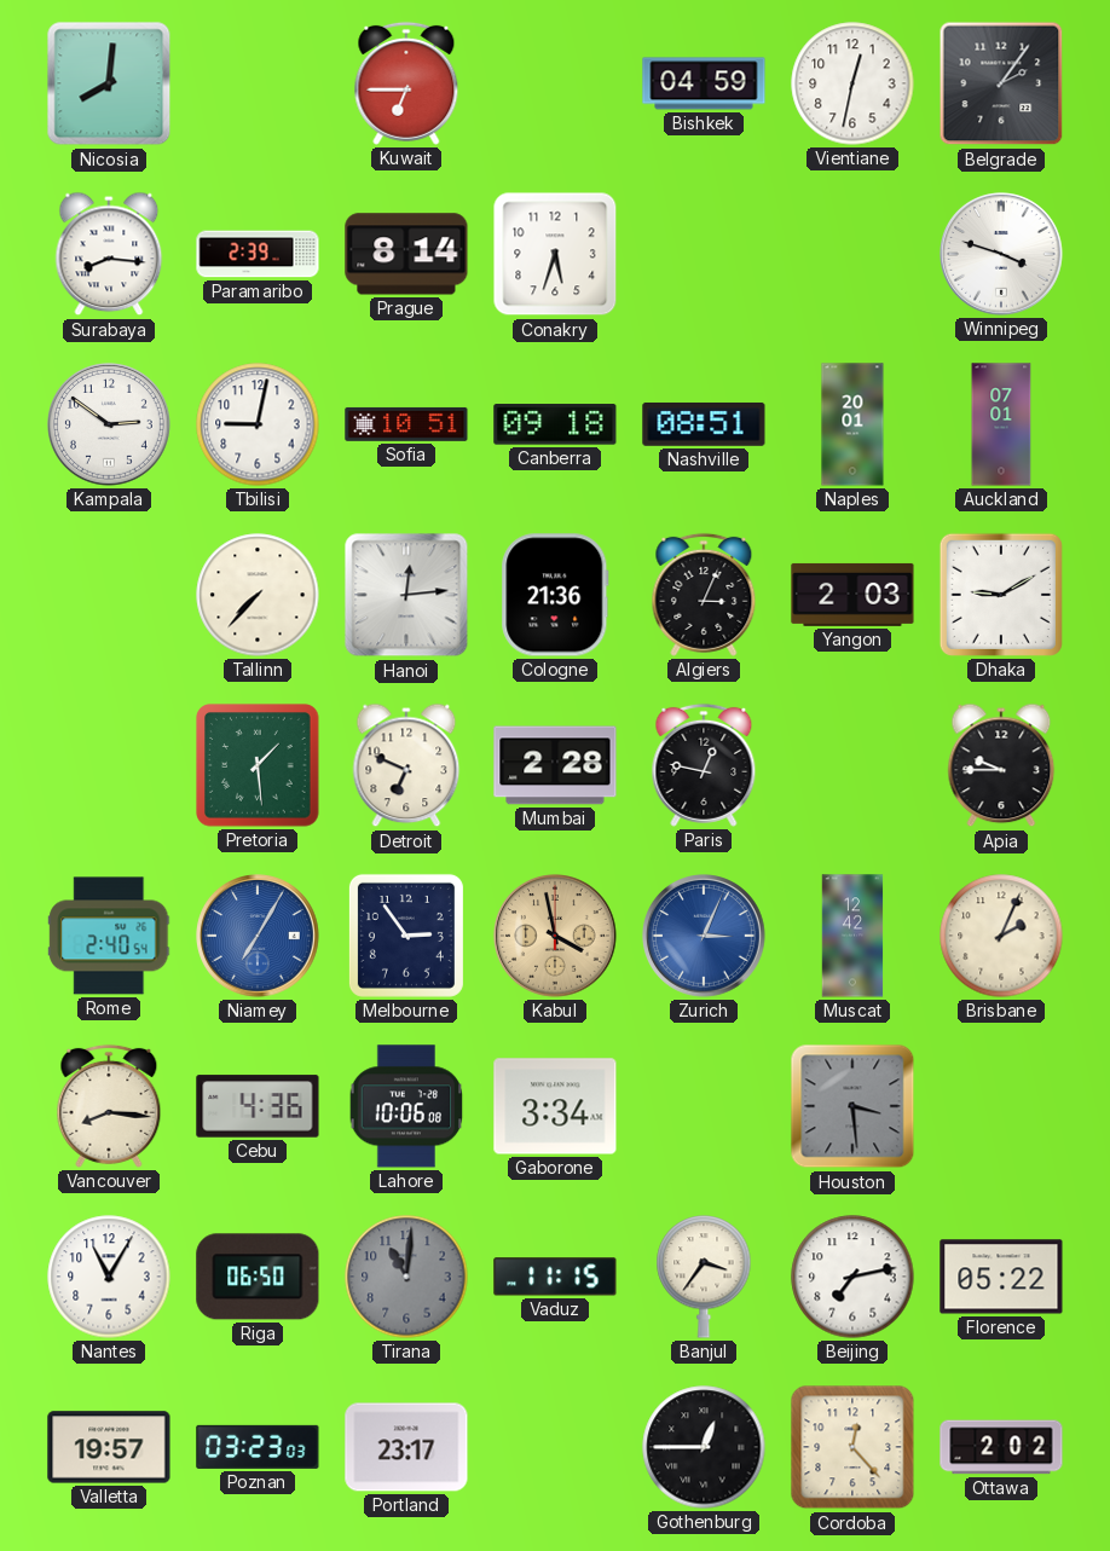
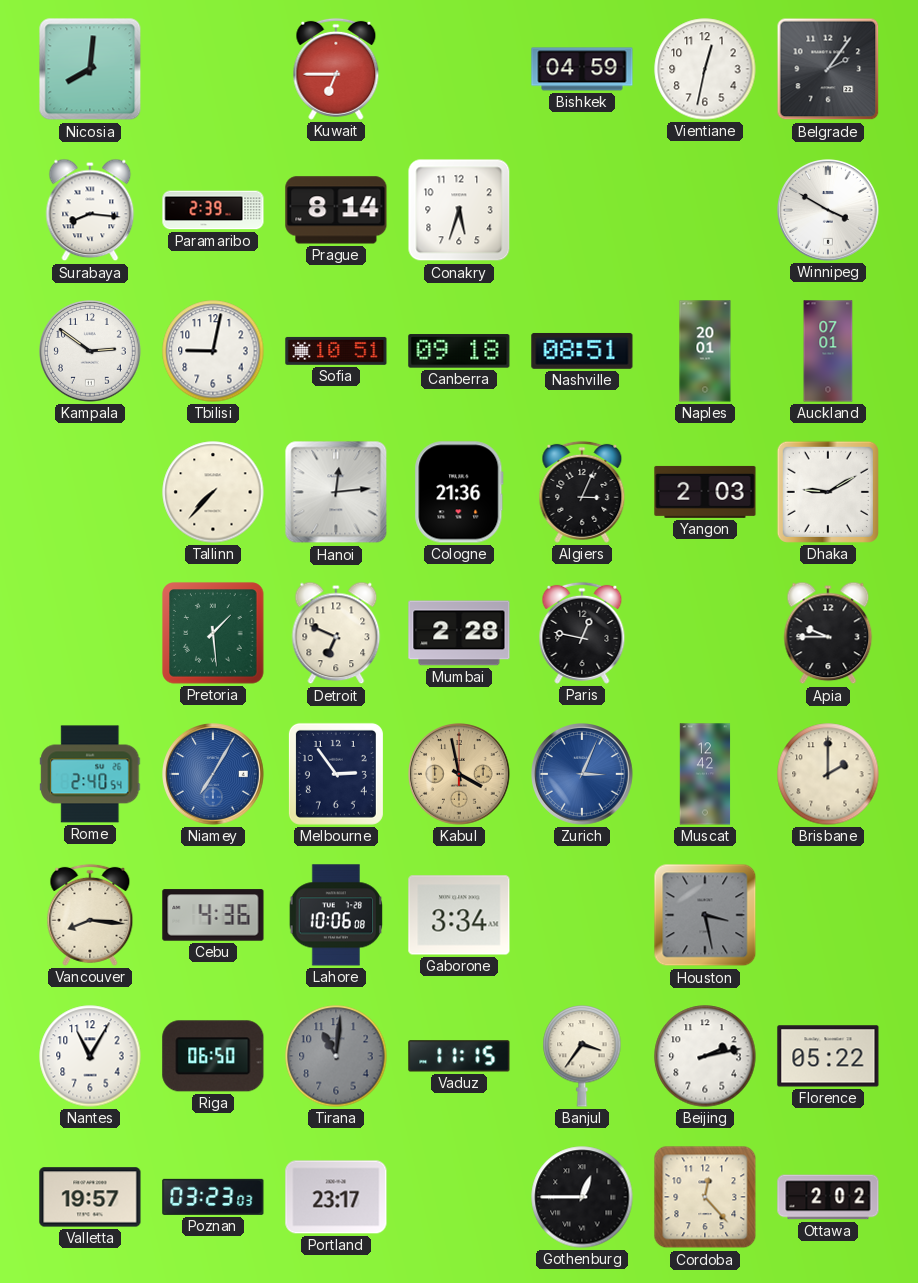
Winnipeg: 3:48 -> 3:50
Brisbane: 2:04 -> 2:00
Houston: 3:29 -> 3:28
Beijing: 7:13 -> 2:13
